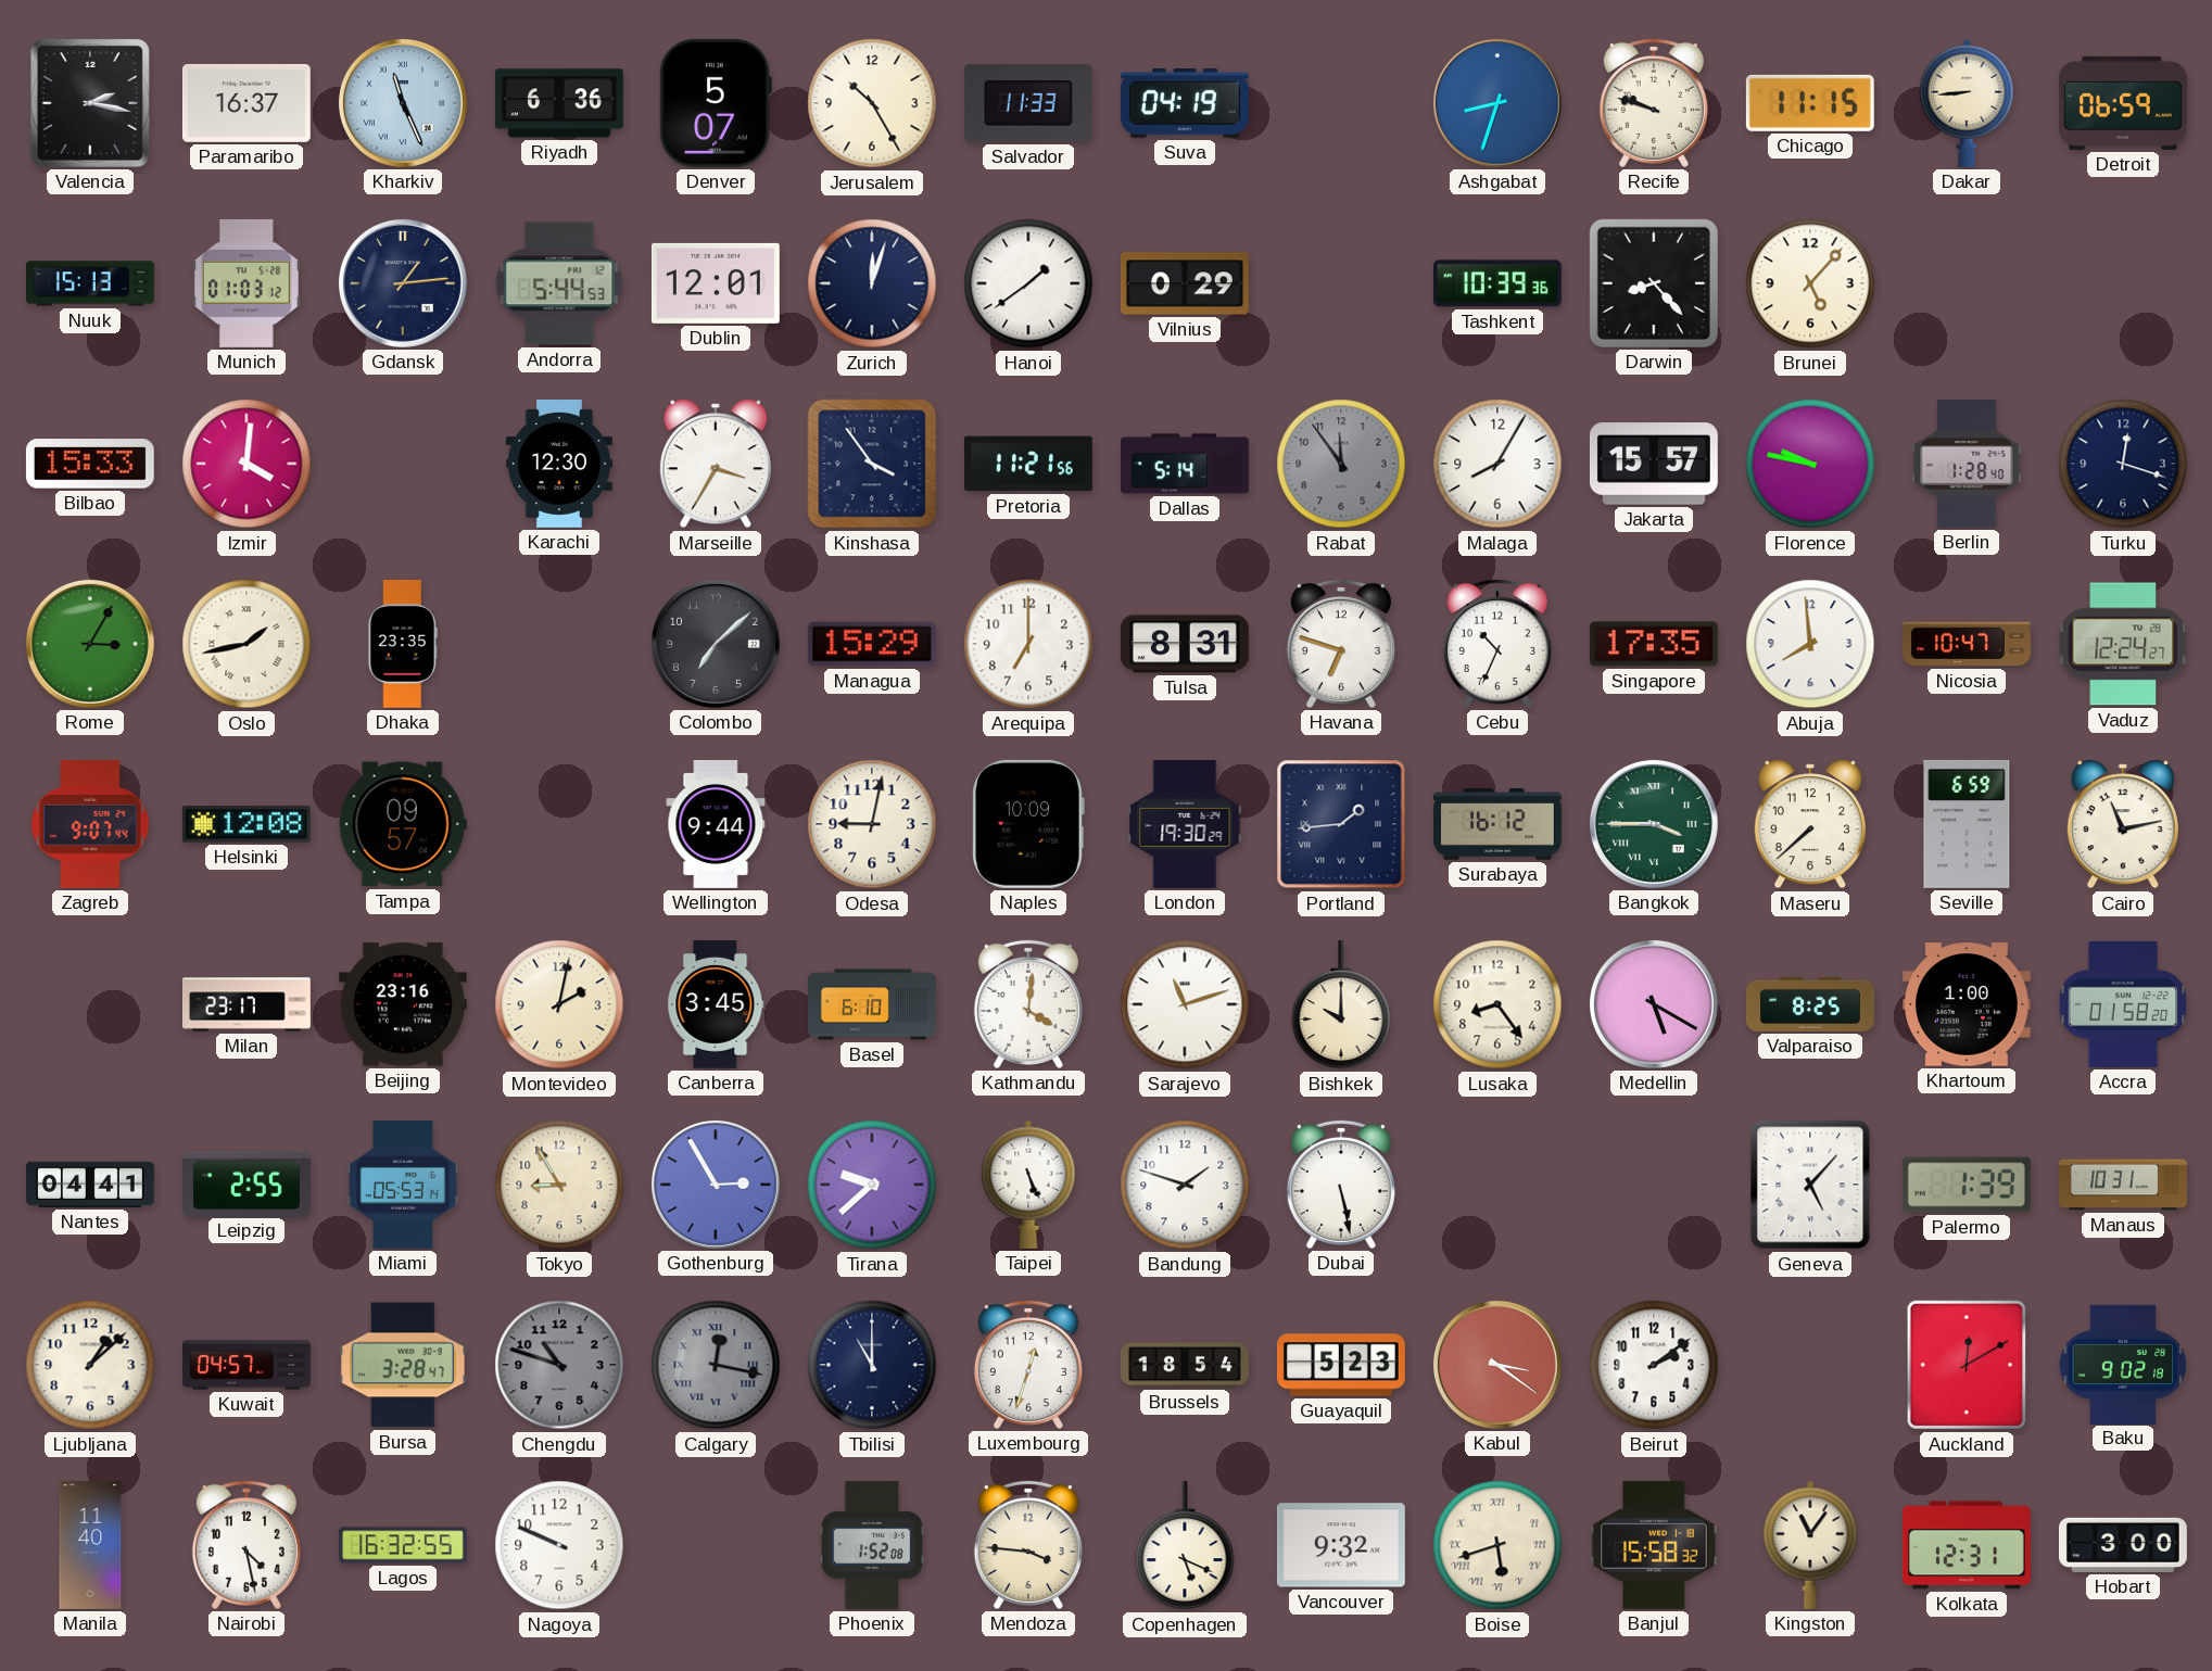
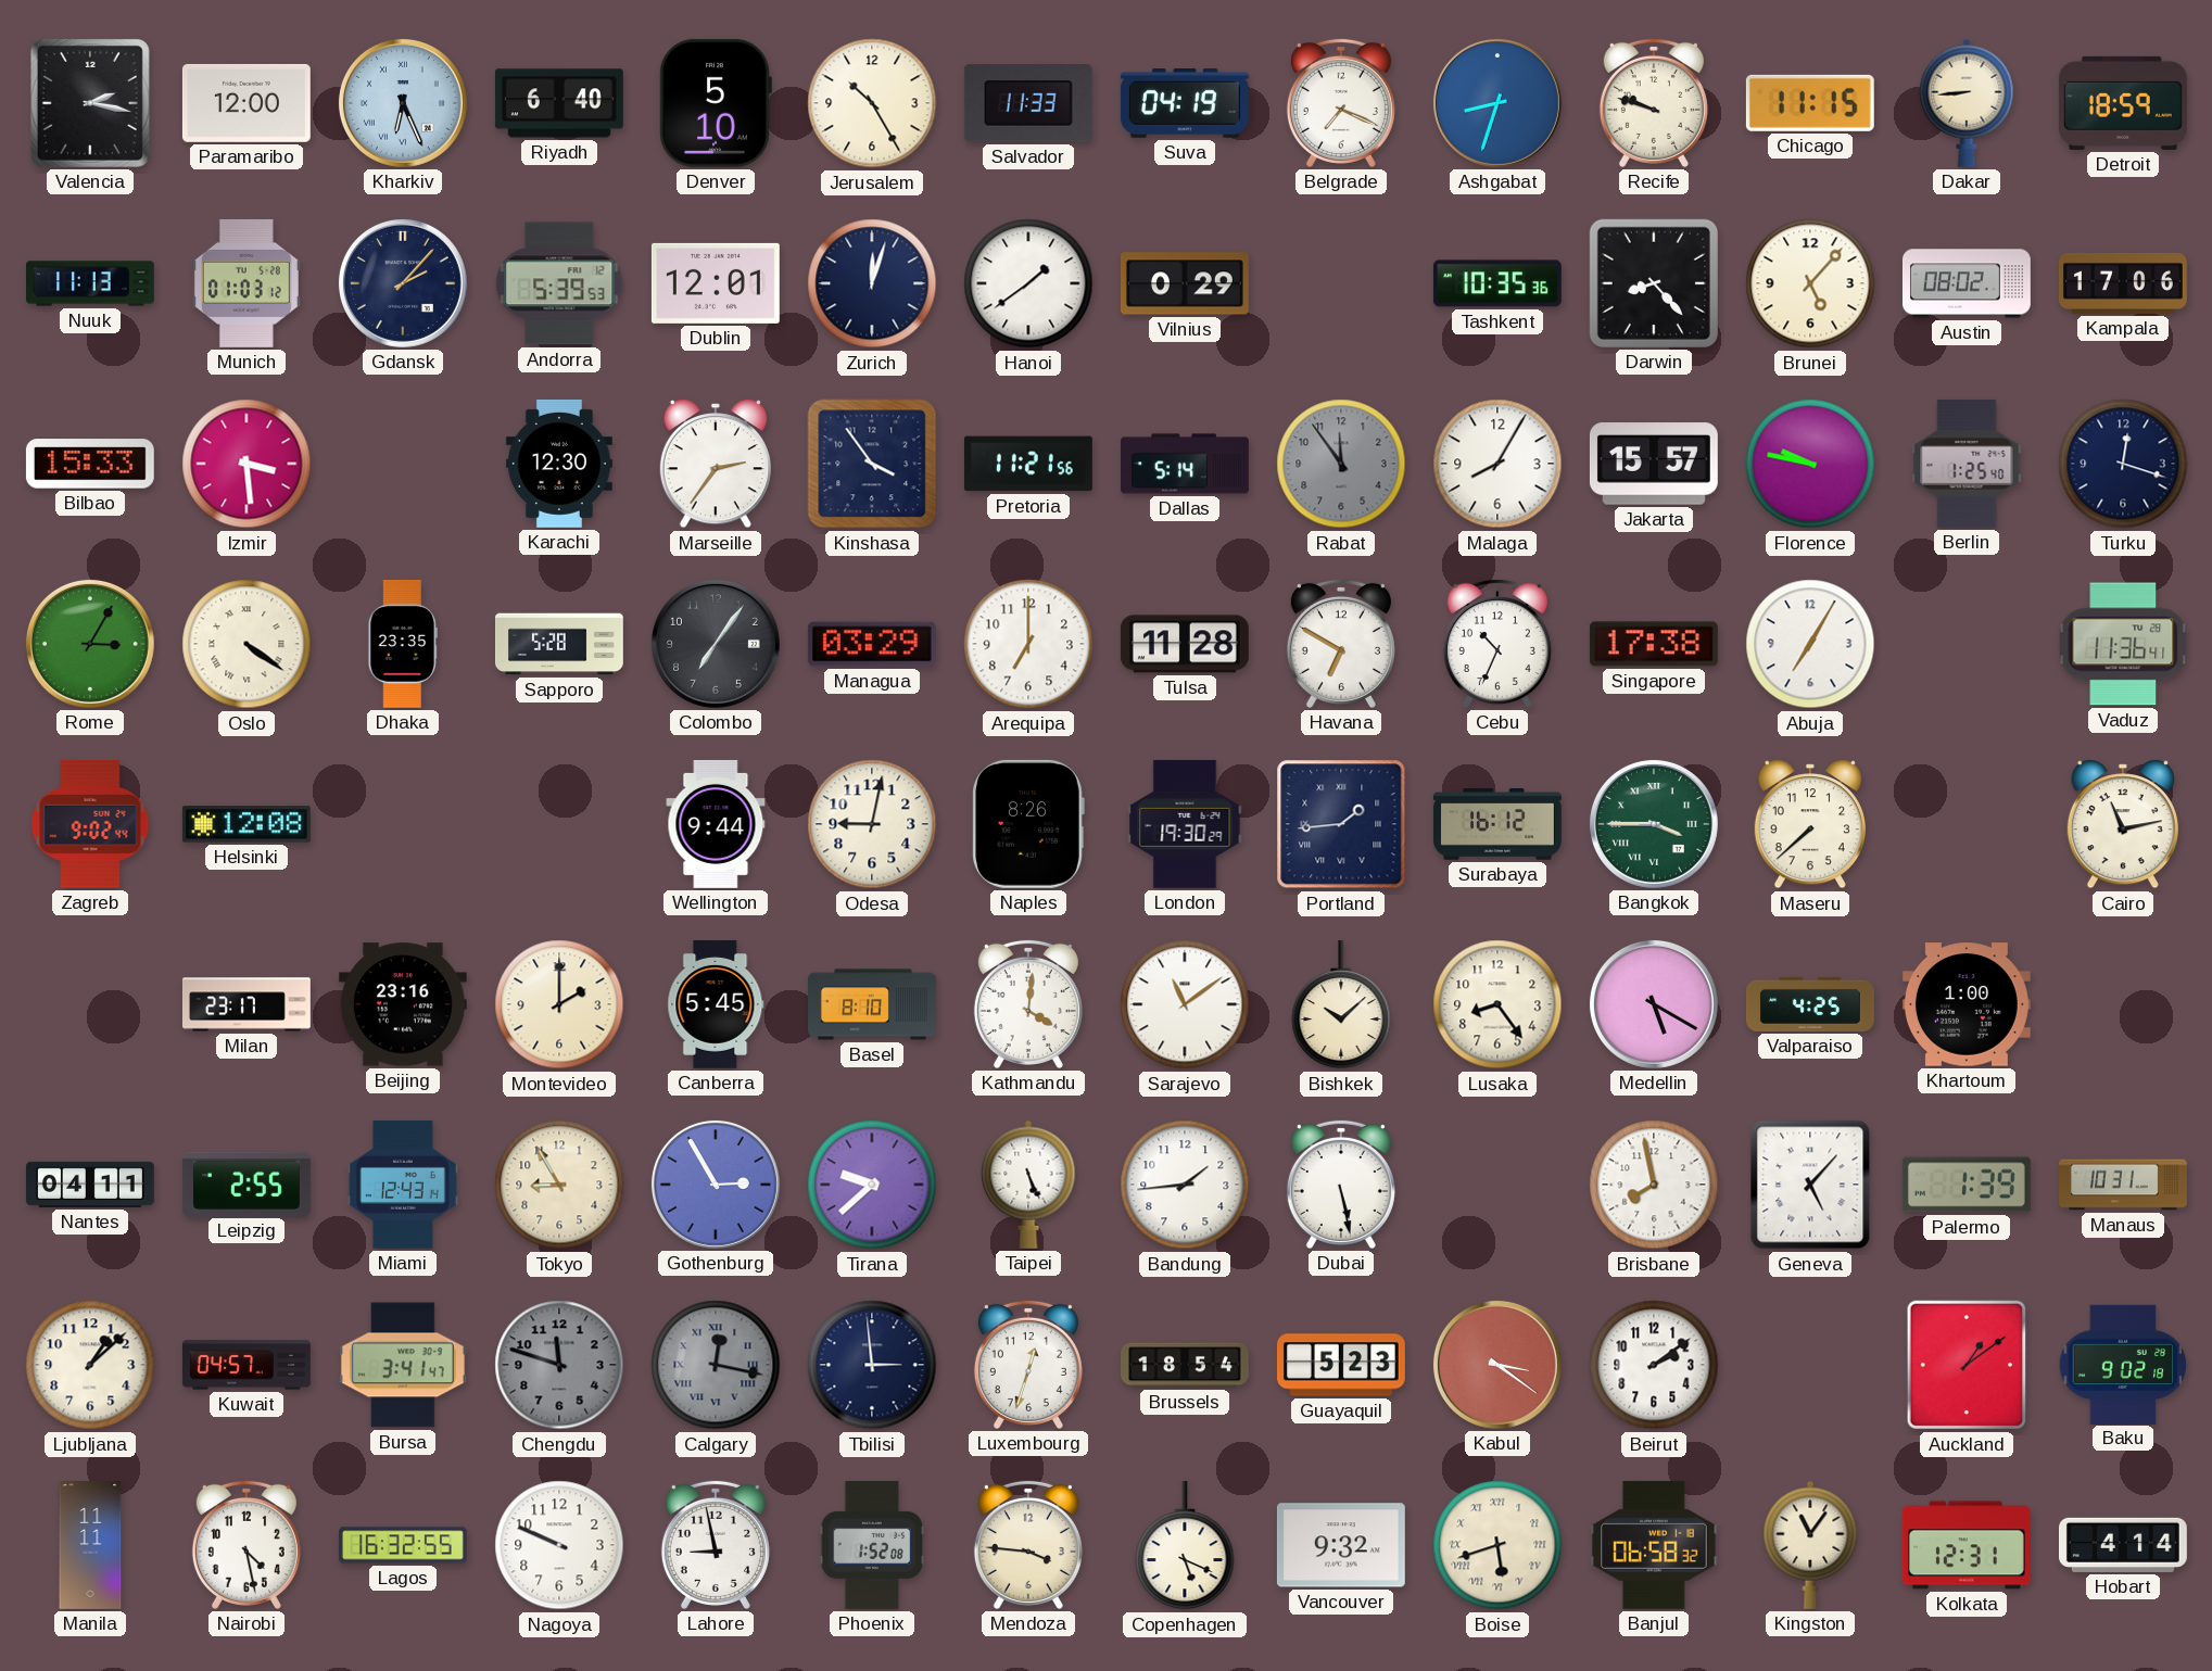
Paramaribo: 16:37 -> 12:00
Kharkiv: 11:26 -> 6:26
Riyadh: 6:36 -> 6:40
Denver: 5:07 -> 5:10
Belgrade: none -> 7:19
Detroit: 06:59 -> 18:59
Nuuk: 15:13 -> 11:13
Gdansk: 1:14 -> 2:07
Andorra: 5:44 -> 5:39
Tashkent: 10:39 -> 10:35
Austin: none -> 08:02
Kampala: none -> 17:06
Izmir: 4:01 -> 3:29
Marseille: 3:35 -> 2:36
Berlin: 1:28 -> 1:25
Oslo: 1:43 -> 4:21
Sapporo: none -> 5:28
Colombo: 7:08 -> 7:06
Managua: 15:29 -> 03:29
Tulsa: 8:31 -> 11:28
Havana: 6:48 -> 6:50
Singapore: 17:35 -> 17:38
Abuja: 7:59 -> 7:05
Nicosia: 10:47 -> none
Vaduz: 12:24 -> 11:36
Zagreb: 9:07 -> 9:02
Tampa: 09:57 -> none
Naples: 10:09 -> 8:26
Seville: 6:59 -> none
Montevideo: 2:02 -> 2:00
Canberra: 3:45 -> 5:45
Basel: 6:10 -> 8:10
Sarajevo: 11:12 -> 11:09
Bishkek: 10:00 -> 10:08
Valparaiso: 8:25 -> 4:25
Accra: 01:58 -> none
Nantes: 04:41 -> 04:11
Miami: 05:53 -> 12:43
Bandung: 1:48 -> 1:44
Brisbane: none -> 7:58
Bursa: 3:28 -> 3:41
Chengdu: 10:48 -> 11:48
Tbilisi: 11:00 -> 2:59
Auckland: 12:10 -> 1:09
Manila: 11:40 -> 11:11
Lahore: none -> 8:58
Banjul: 15:58 -> 06:58
Hobart: 3:00 -> 4:14
